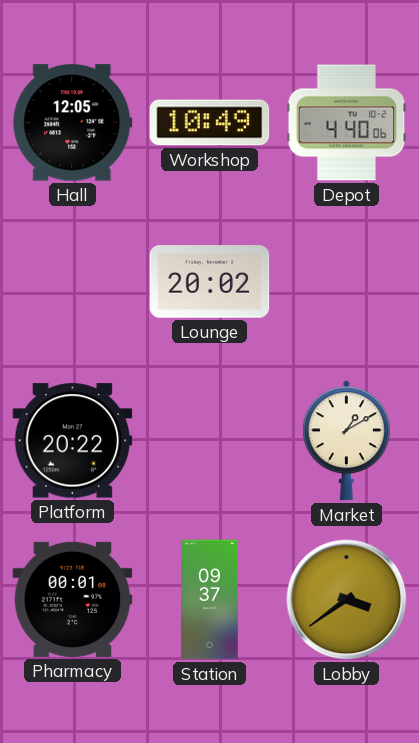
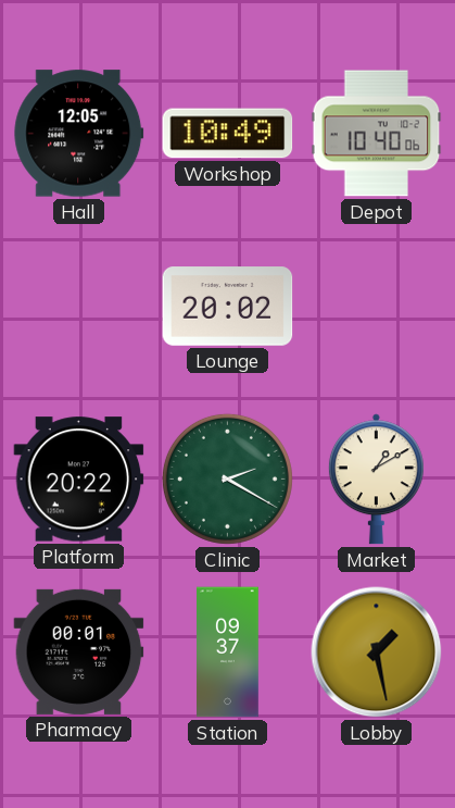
Depot: 4:40 -> 10:40
Clinic: none -> 2:20
Lobby: 3:39 -> 1:28
